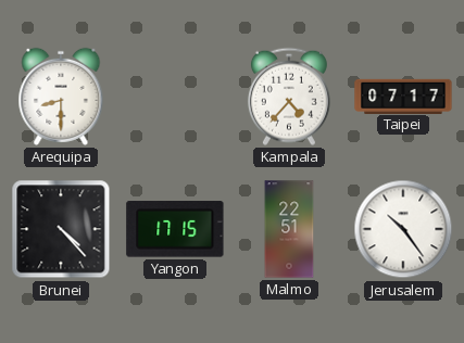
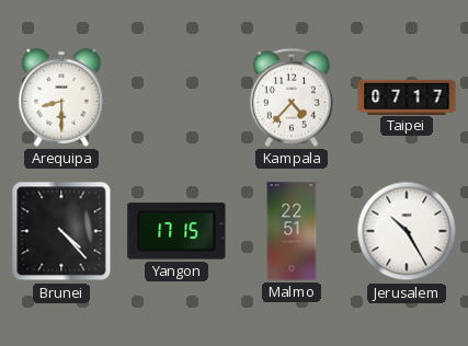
Jerusalem: 10:24 -> 10:25
